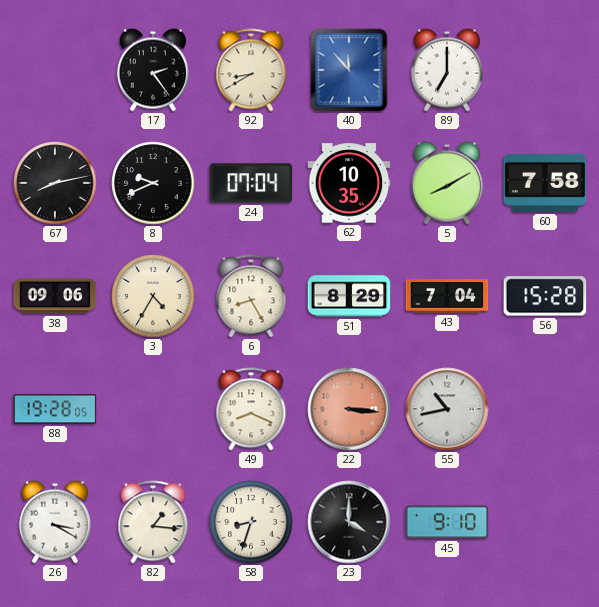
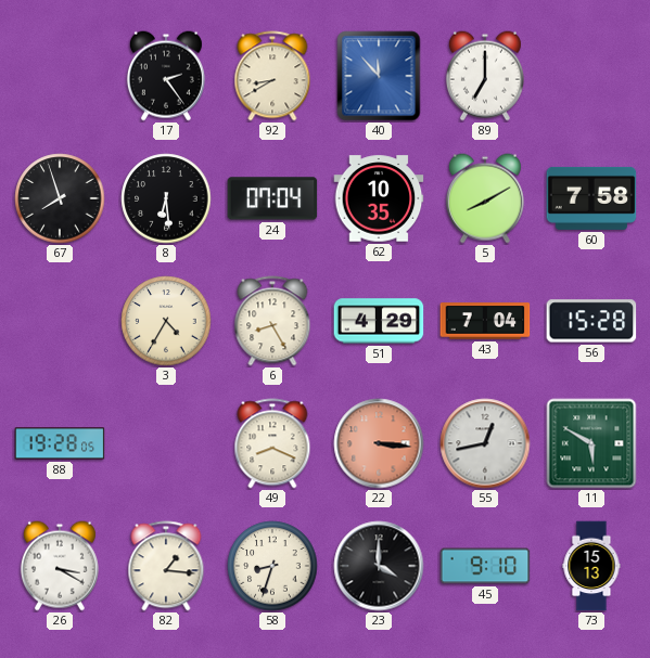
67: 8:13 -> 7:57
8: 9:41 -> 6:29
38: 09:06 -> none
51: 8:29 -> 4:29
55: 10:43 -> 12:43
11: none -> 5:50
73: none -> 15:13
